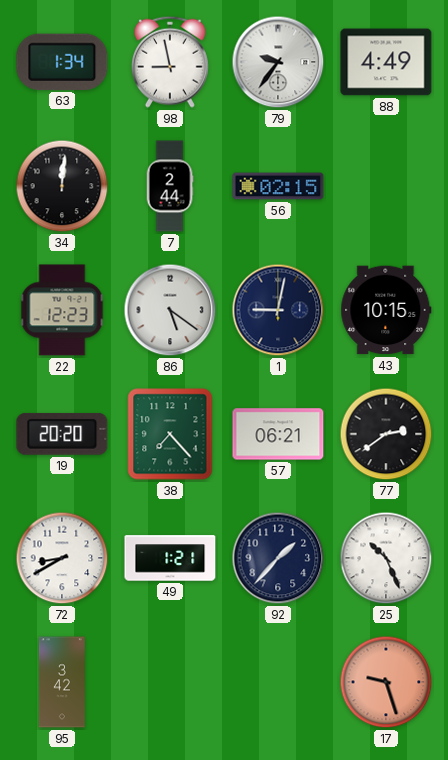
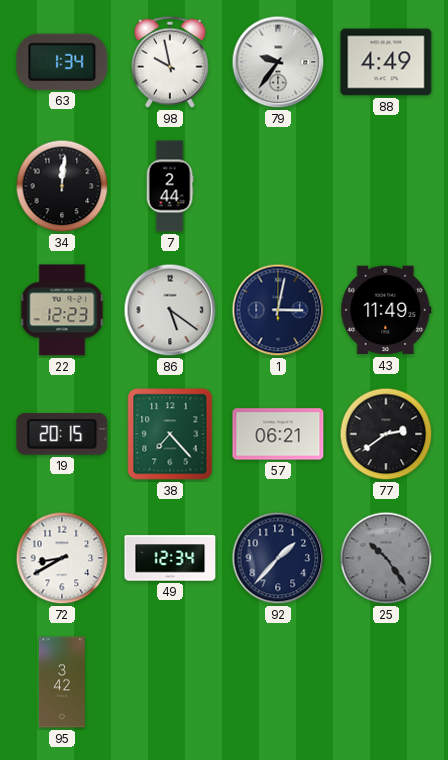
98: 8:58 -> 9:58
56: 02:15 -> none
1: 9:02 -> 3:02
43: 10:15 -> 11:49
19: 20:20 -> 20:15
49: 1:21 -> 12:34
25: 10:26 -> 10:24
25 dial: white -> grey
17: 9:27 -> none
